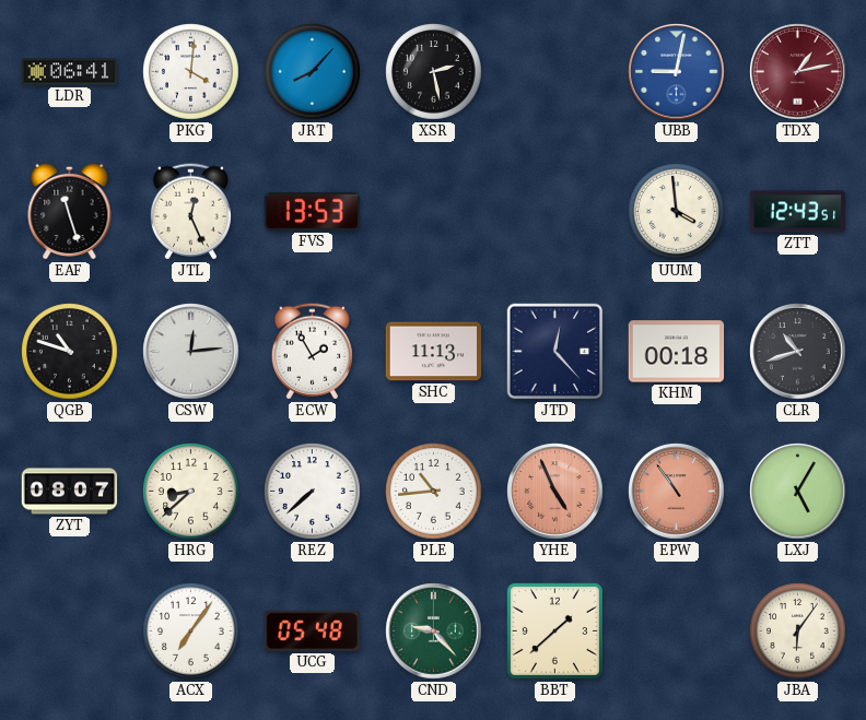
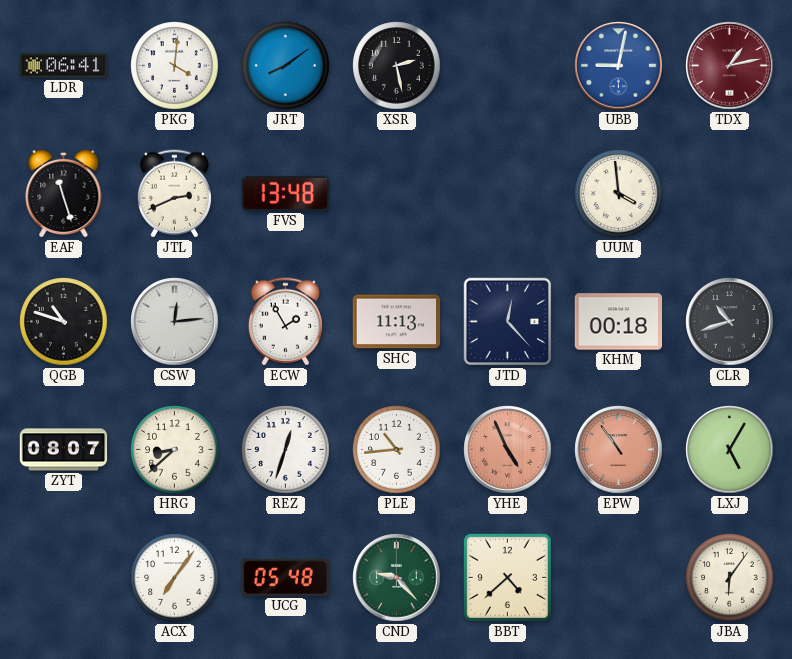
JRT: 8:07 -> 8:09
JTL: 12:26 -> 2:41
FVS: 13:53 -> 13:48
ZTT: 12:43 -> none
REZ: 7:38 -> 12:33
BBT: 1:38 -> 4:38
